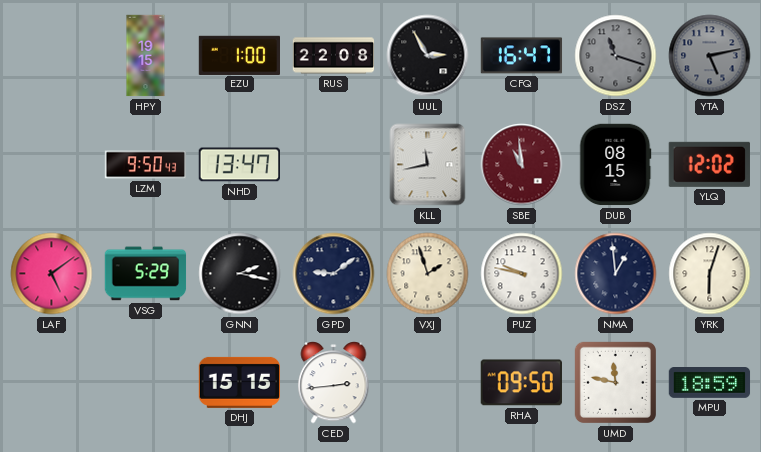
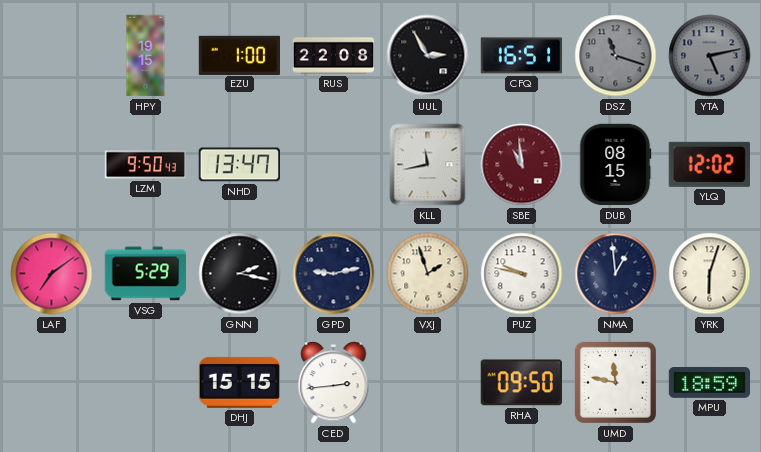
CFQ: 16:47 -> 16:51
LAF: 5:09 -> 7:09
GPD: 9:09 -> 9:13
